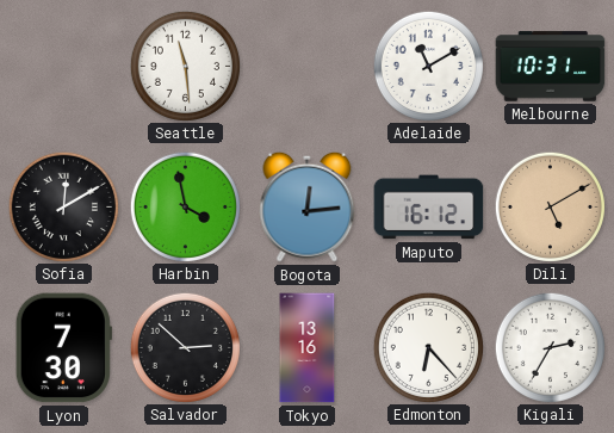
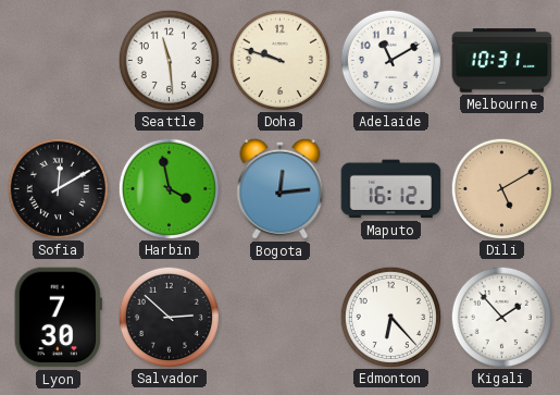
Doha: none -> 9:48
Tokyo: 13:16 -> none
Kigali: 2:35 -> 1:53
